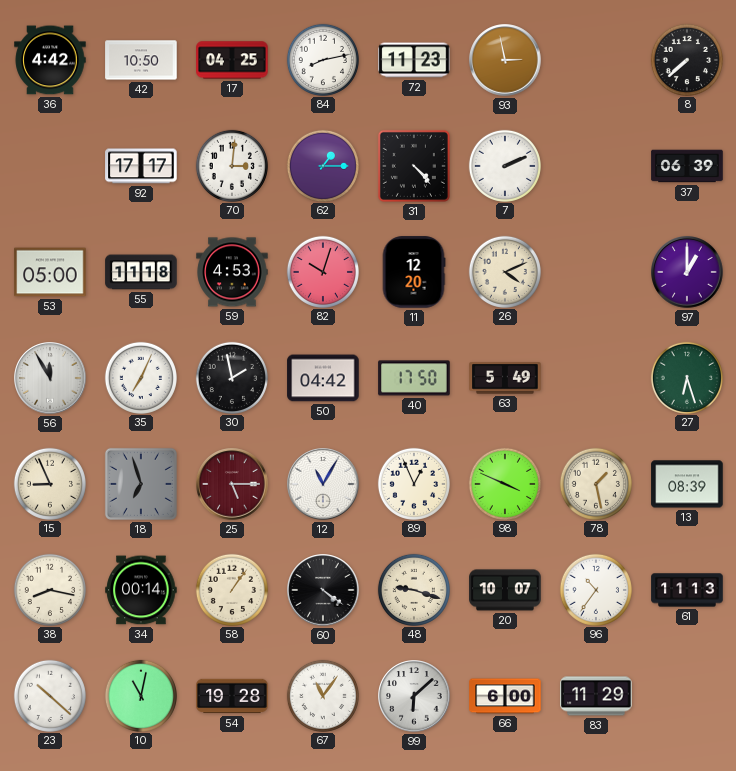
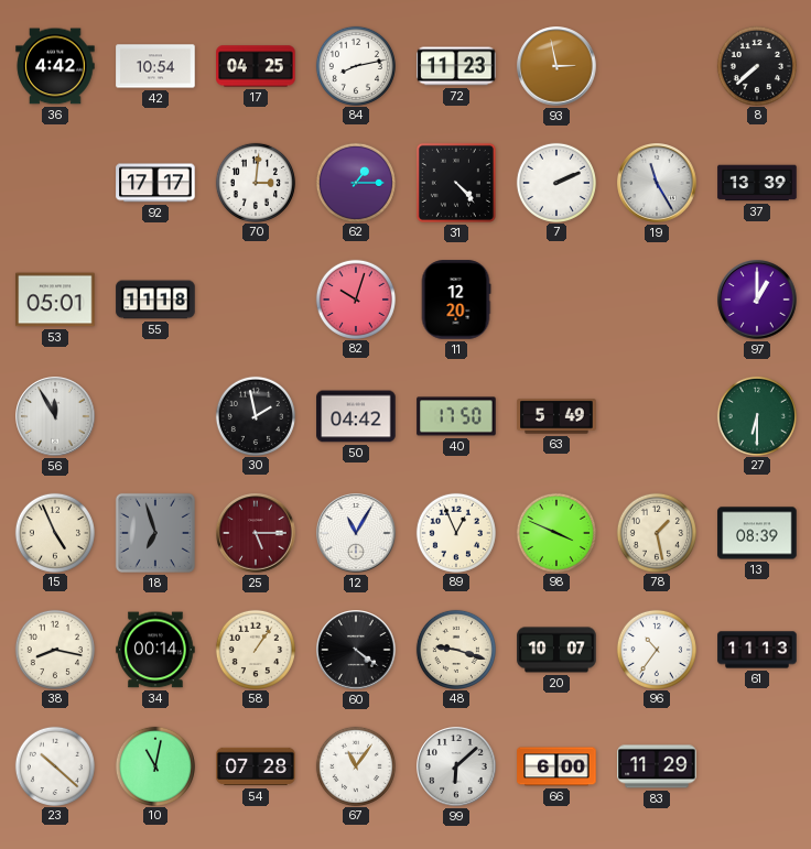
42: 10:50 -> 10:54
19: none -> 11:25
37: 06:39 -> 13:39
53: 05:00 -> 05:01
59: 4:53 -> none
26: 4:11 -> none
35: 7:04 -> none
27: 6:27 -> 6:30
15: 8:56 -> 4:56
54: 19:28 -> 07:28
